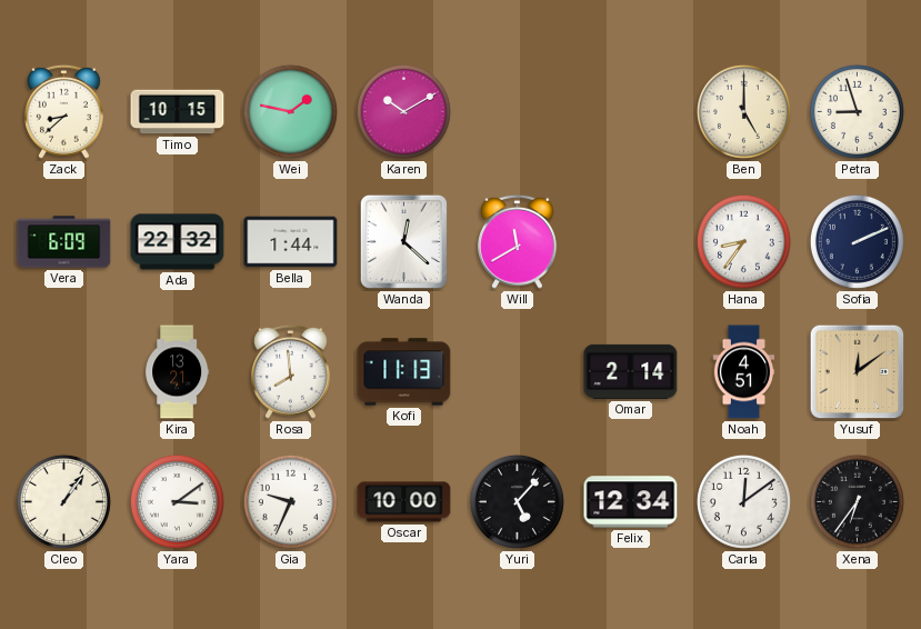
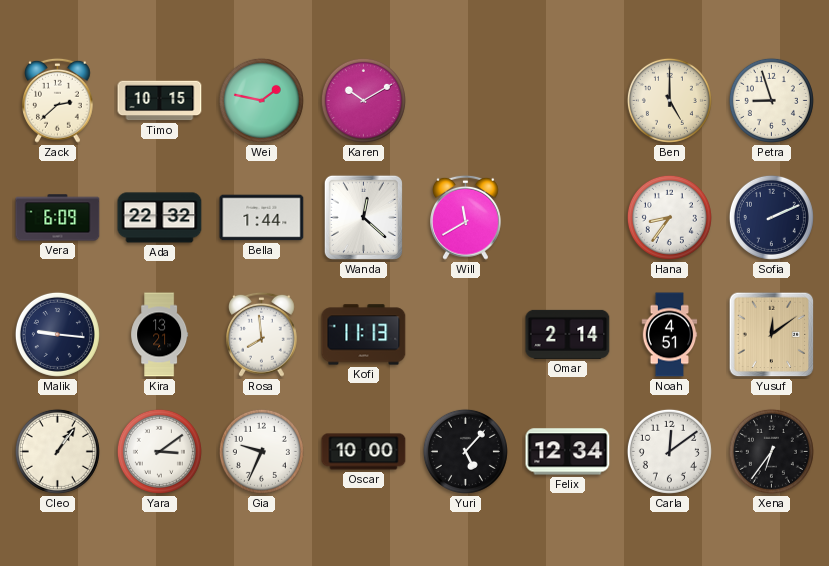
Zack: 8:38 -> 2:38
Malik: none -> 9:16
